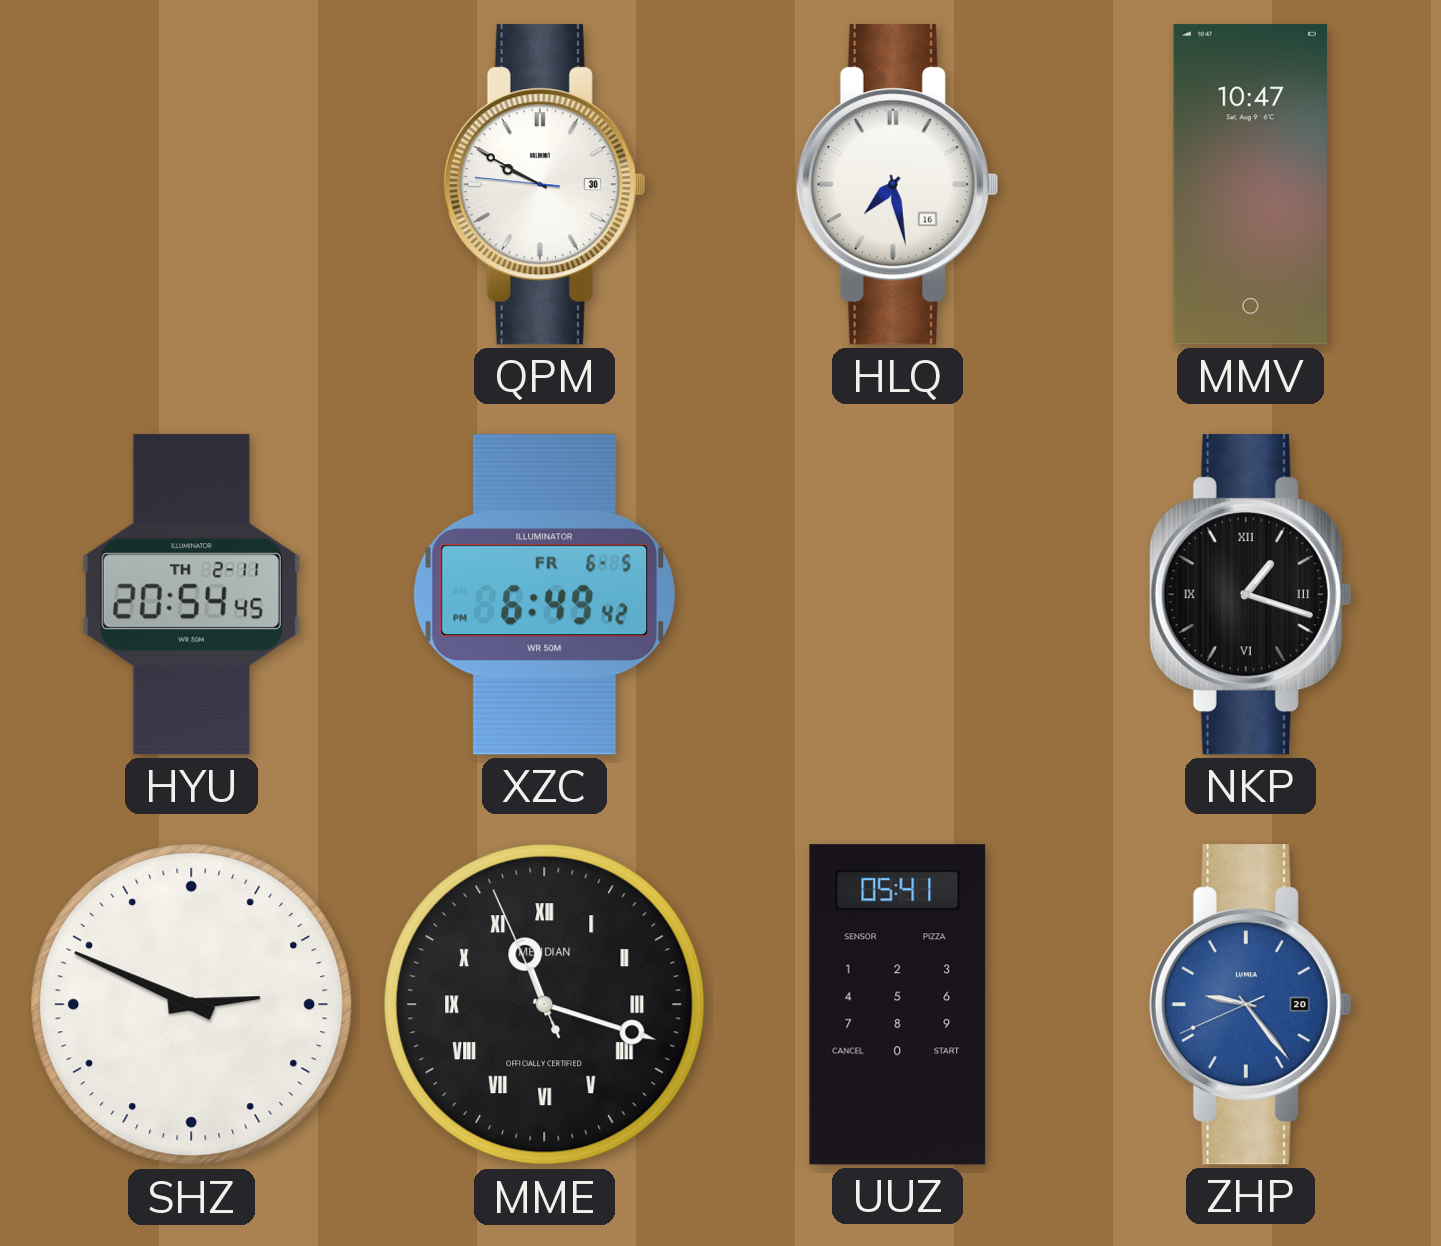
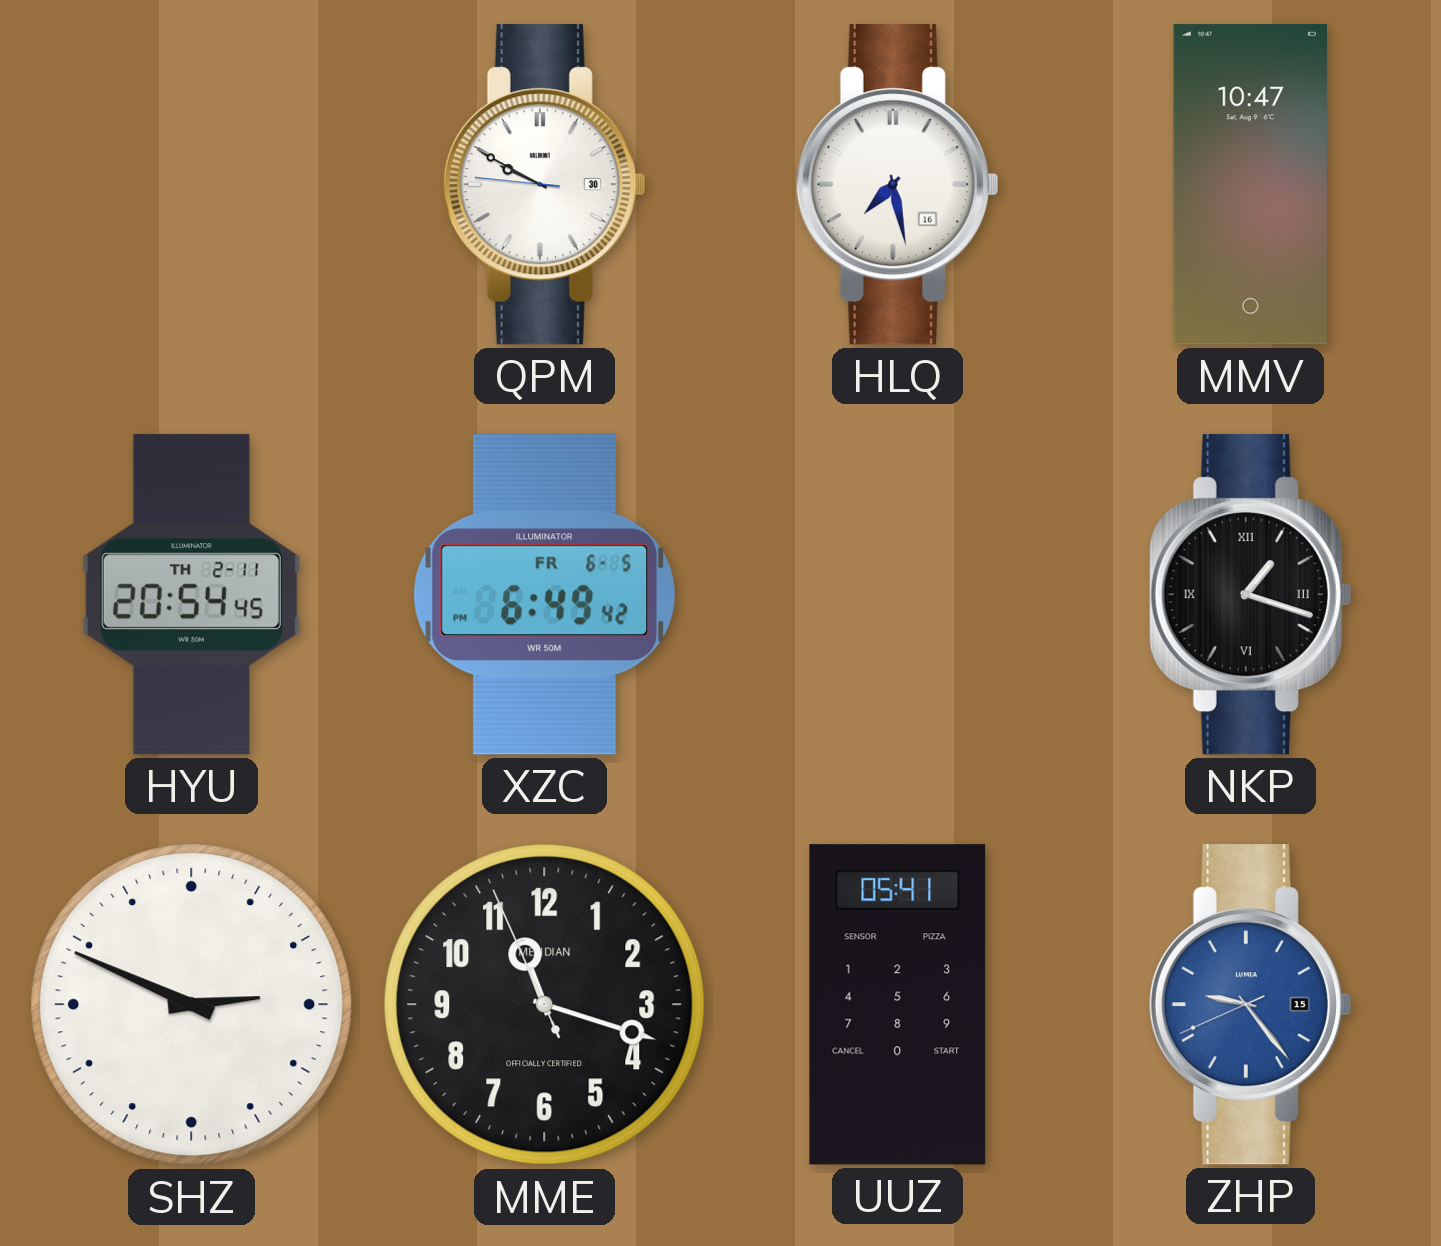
MME numerals: Roman -> Arabic
ZHP date: 20 -> 15
